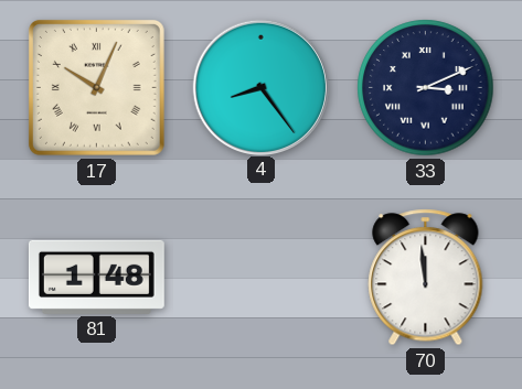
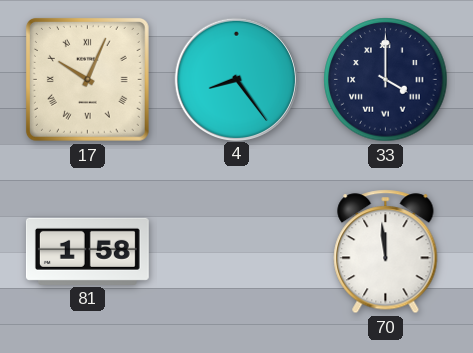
33: 3:11 -> 4:00
81: 1:48 -> 1:58
